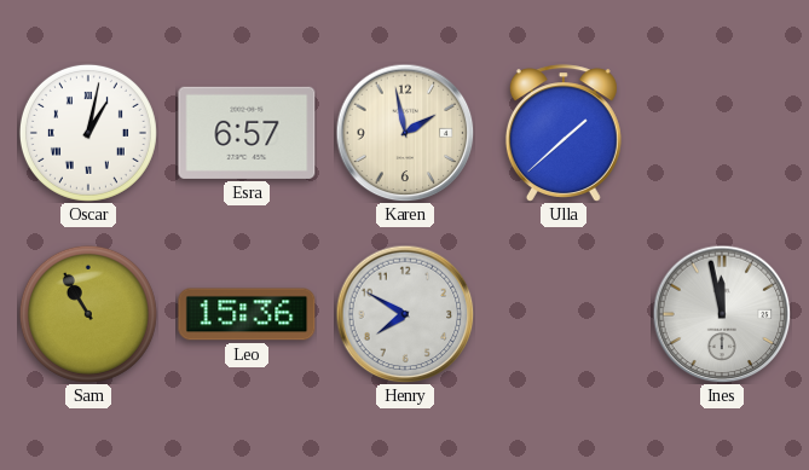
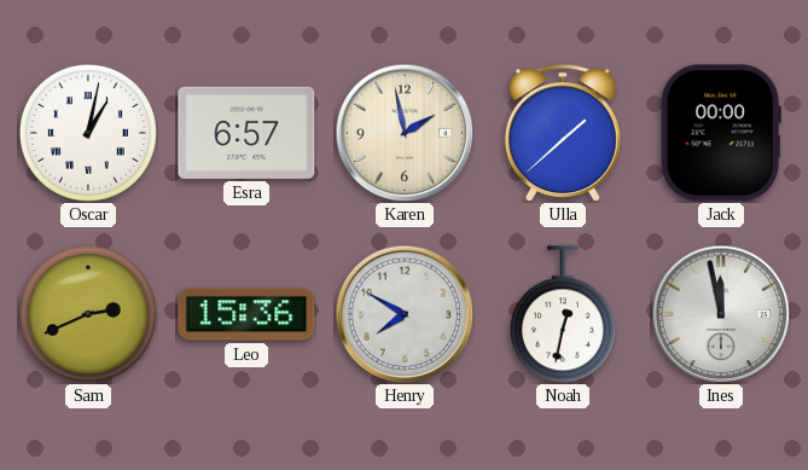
Jack: none -> 00:00
Sam: 10:55 -> 2:41
Noah: none -> 12:32
